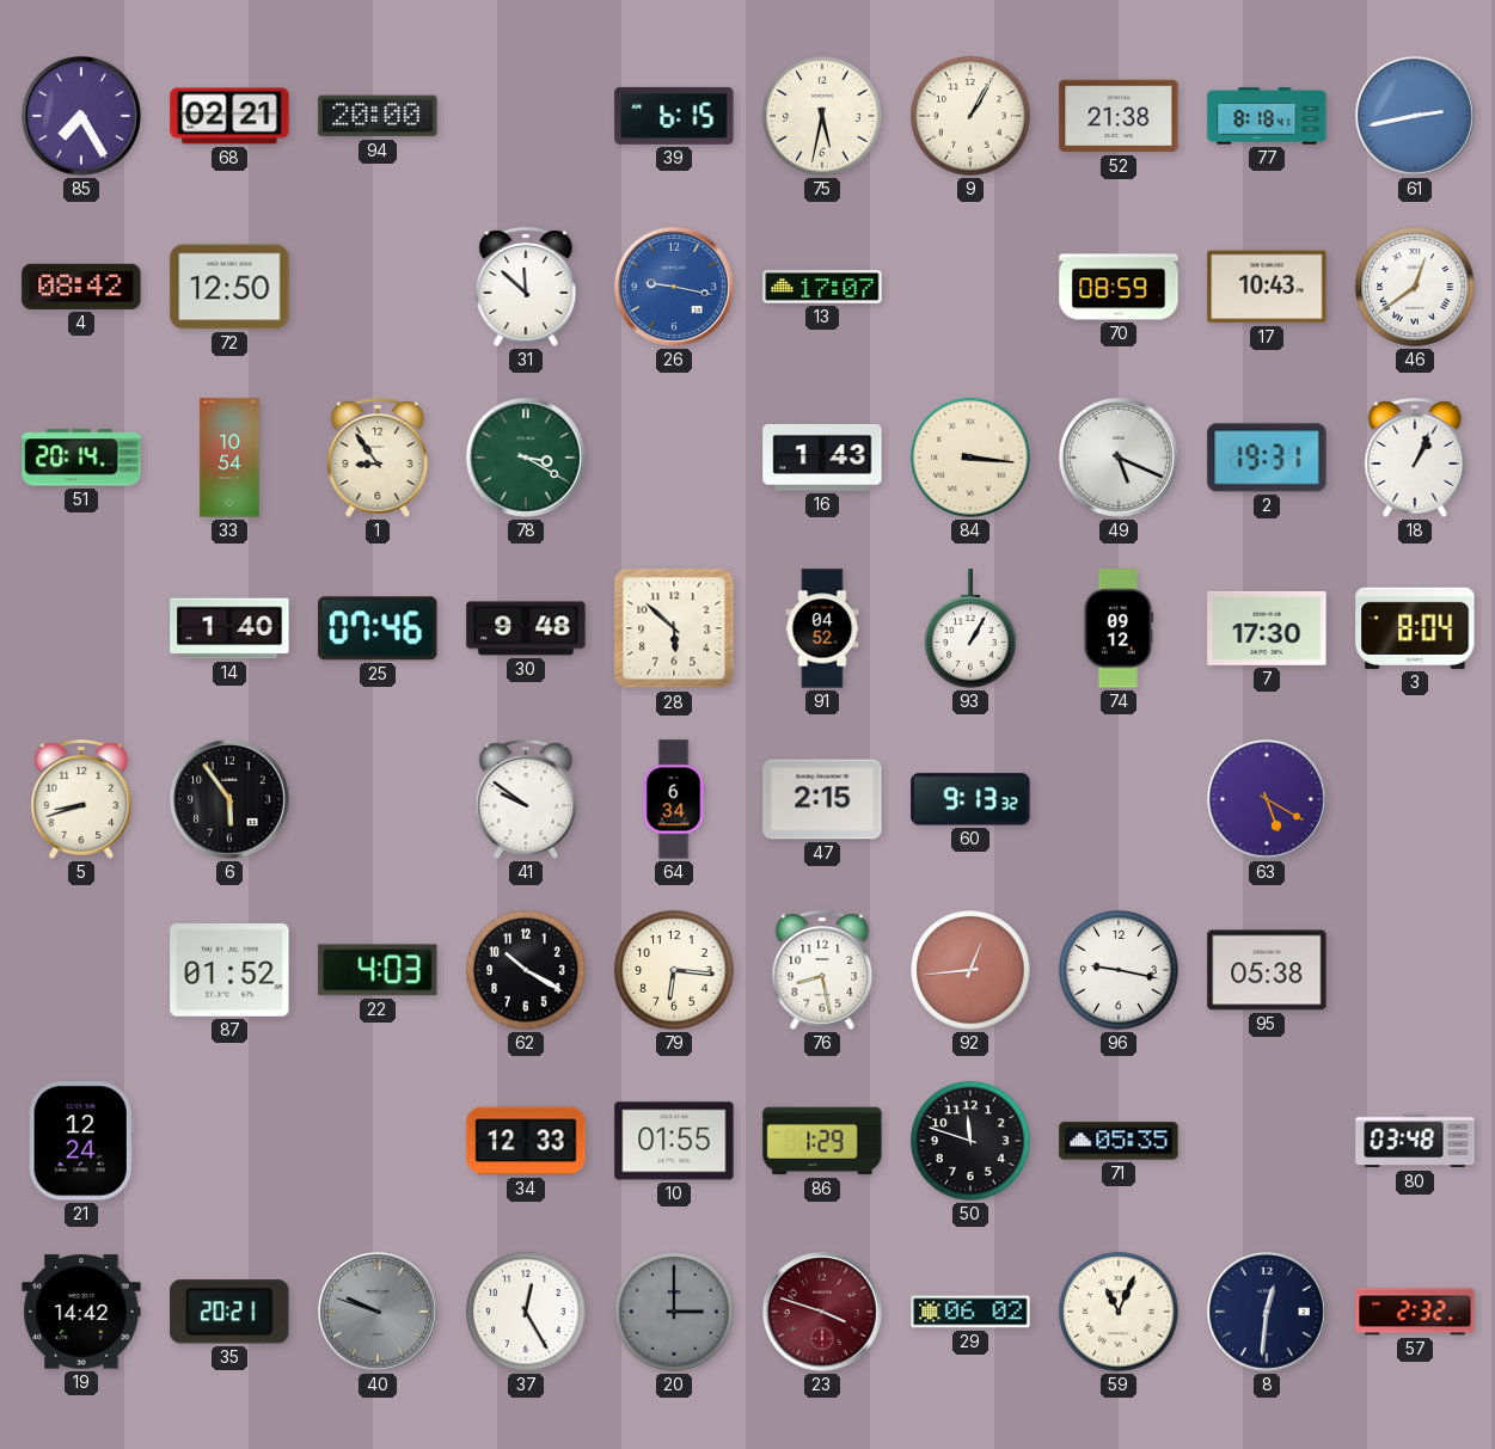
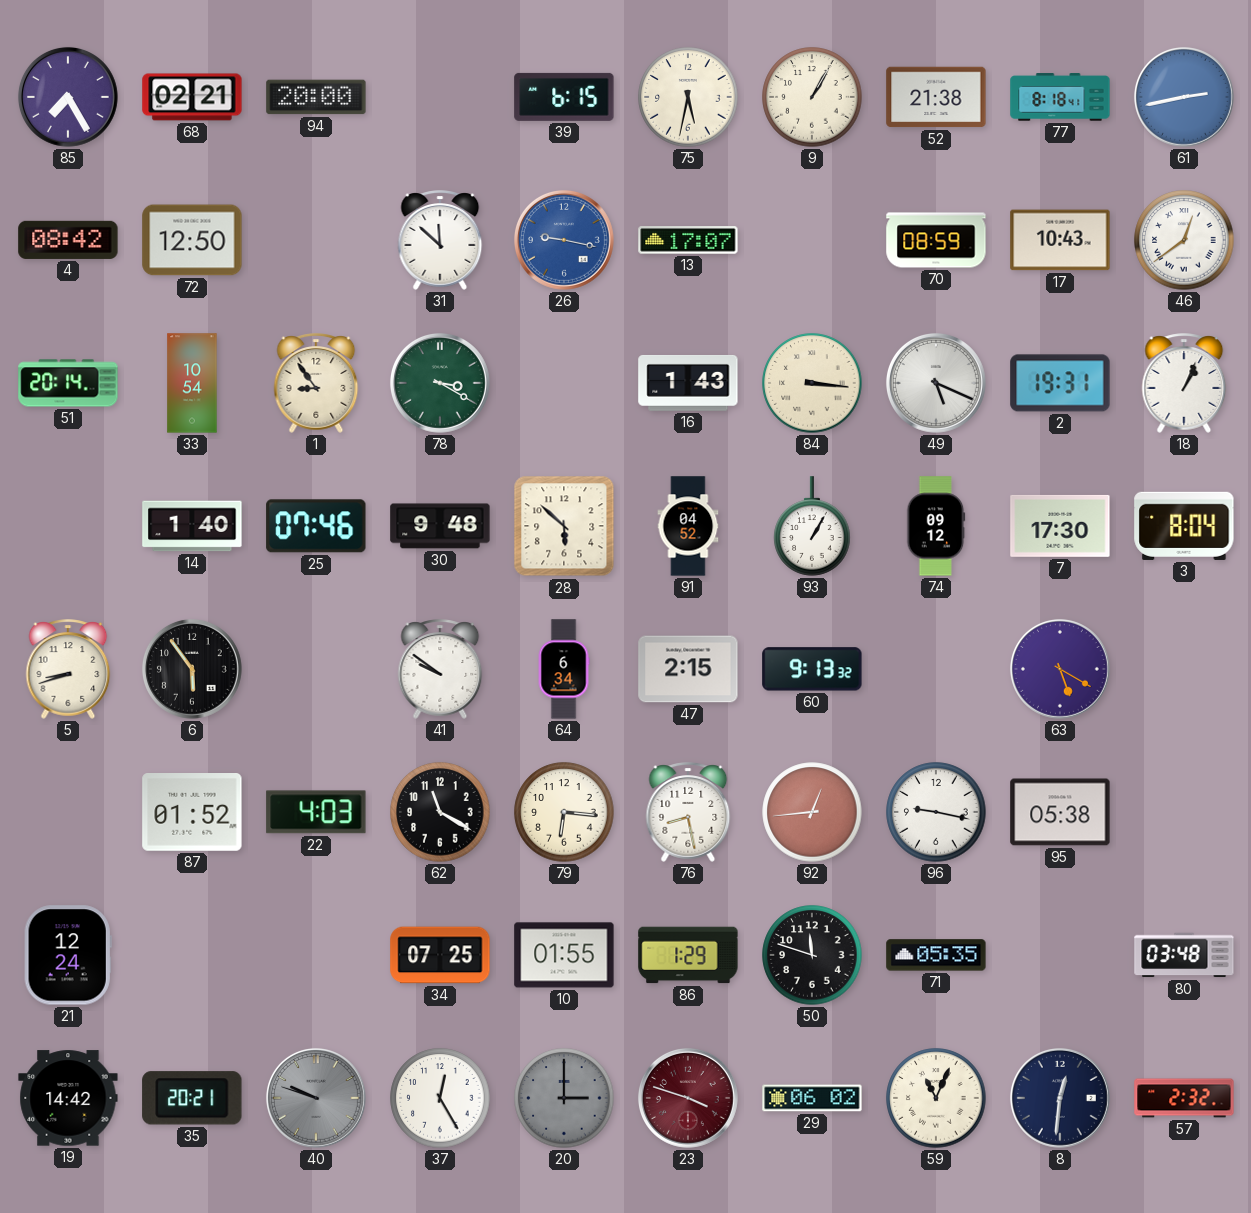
62: 10:20 -> 11:20
34: 12:33 -> 07:25
